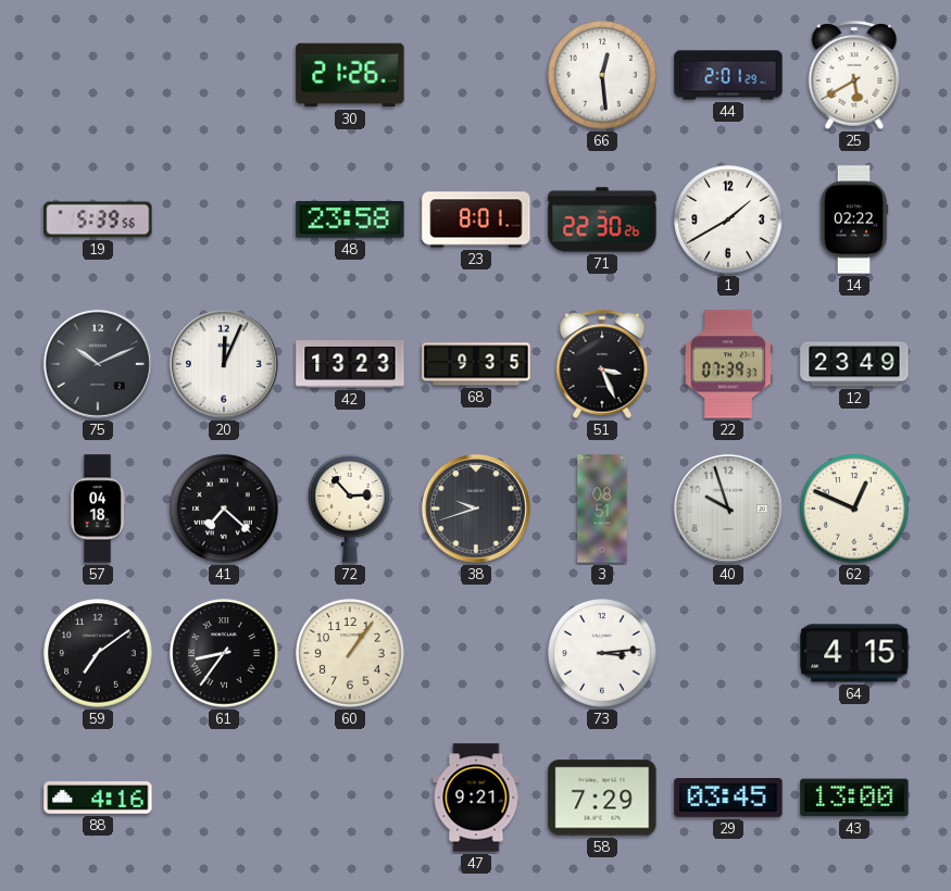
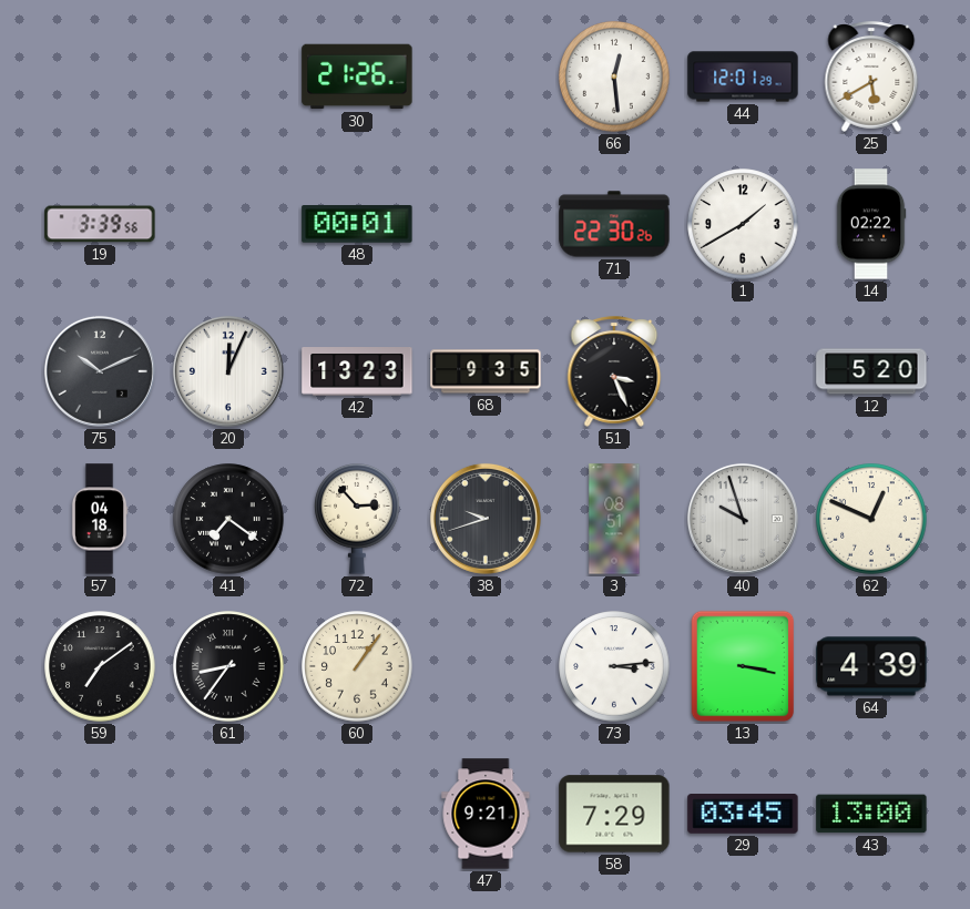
44: 2:01 -> 12:01
19: 5:39 -> 3:39
48: 23:58 -> 00:01
23: 8:01 -> none
22: 07:39 -> none
12: 23:49 -> 5:20
41: 7:22 -> 7:21
13: none -> 3:17
64: 4:15 -> 4:39
88: 4:16 -> none
